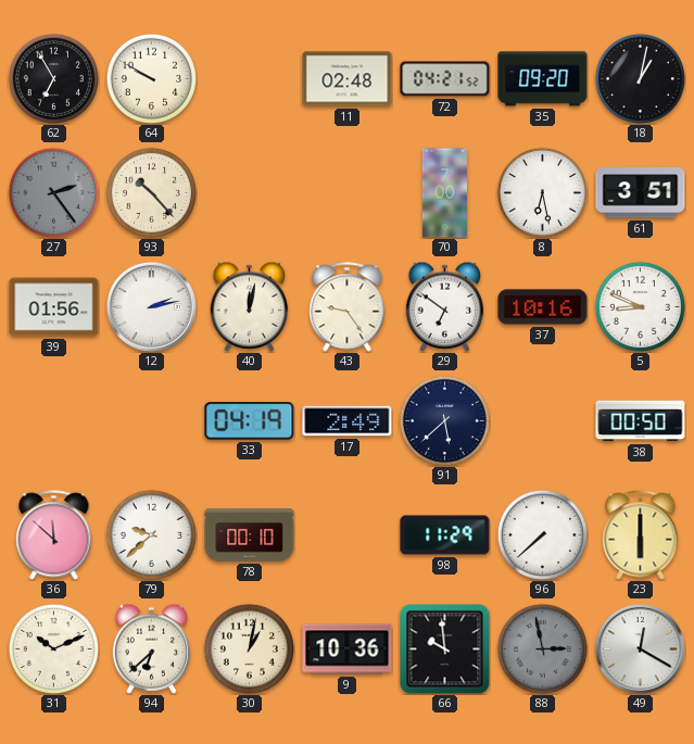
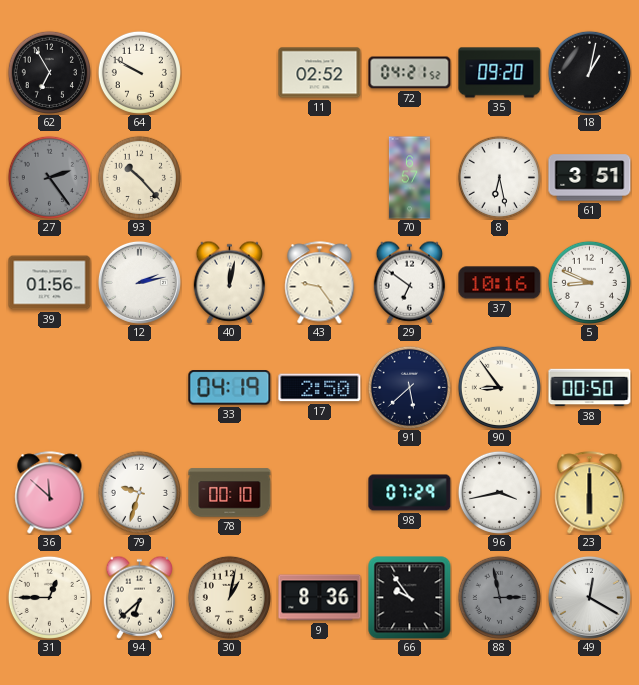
11: 02:48 -> 02:52
70: 7:00 -> 6:57
17: 2:49 -> 2:50
90: none -> 8:54
79: 9:38 -> 9:33
98: 11:29 -> 07:29
96: 7:38 -> 3:43
31: 10:11 -> 12:45
9: 10:36 -> 8:36
66: 9:59 -> 9:54
